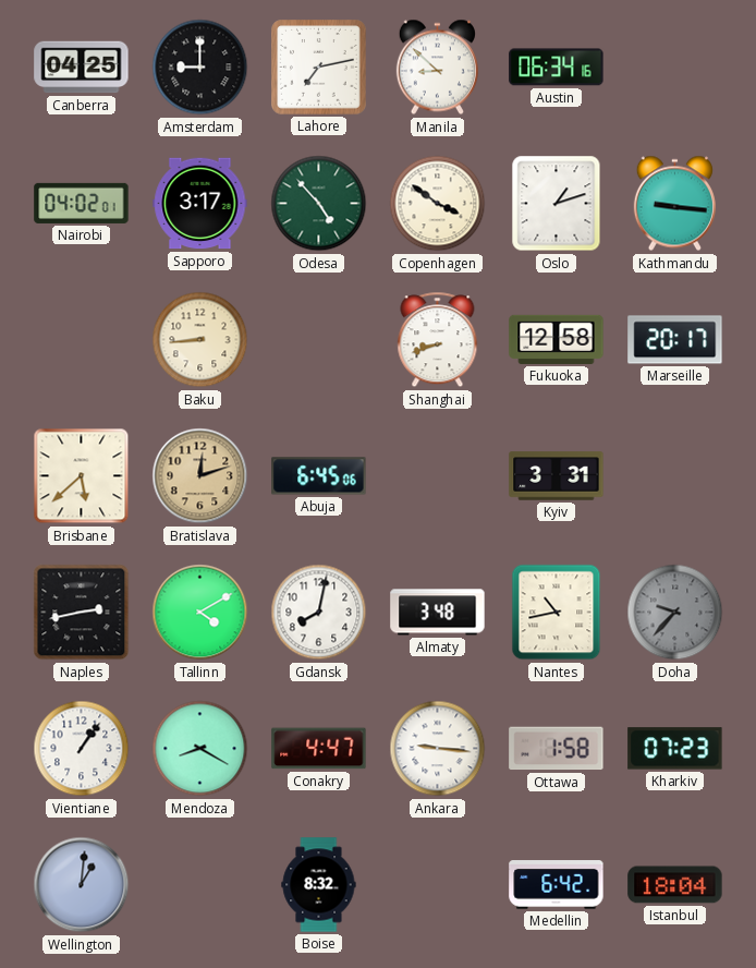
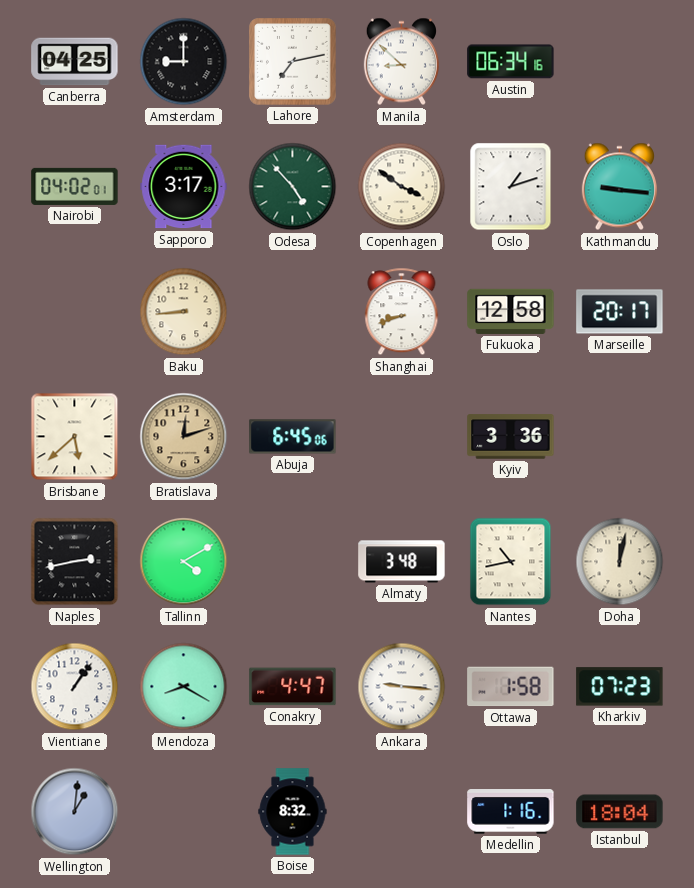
Kyiv: 3:31 -> 3:36
Gdansk: 8:02 -> none
Doha: 9:37 -> 12:02
Doha dial: grey -> cream
Medellin: 6:42 -> 1:16
